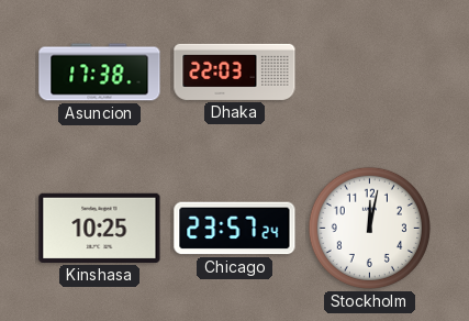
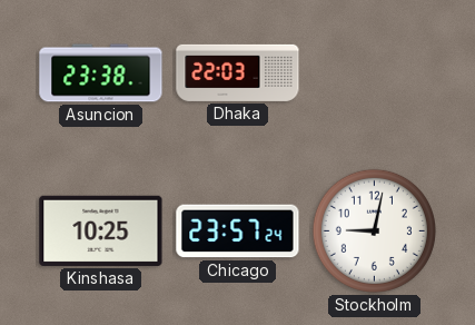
Asuncion: 17:38 -> 23:38
Stockholm: 12:02 -> 9:02
